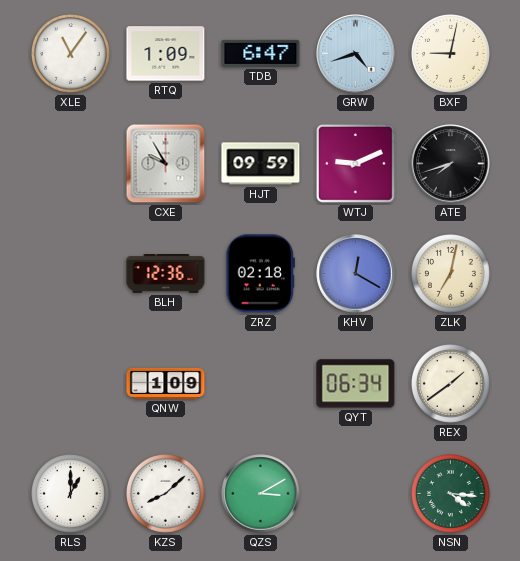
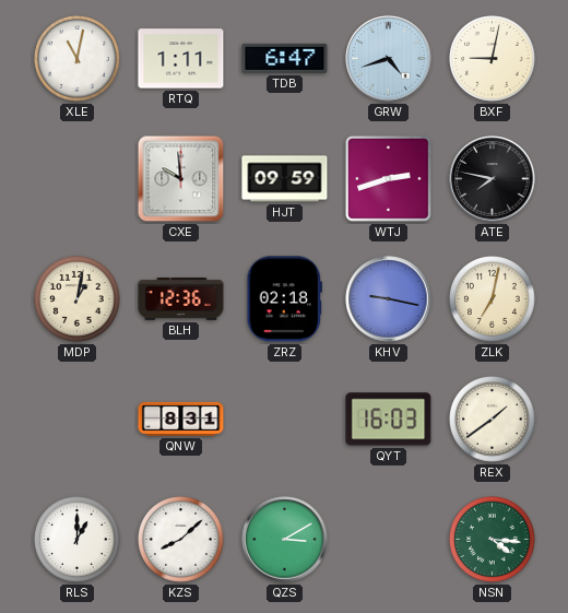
XLE: 11:06 -> 11:02
RTQ: 1:09 -> 1:11
CXE: 9:55 -> 9:59
WTJ: 9:11 -> 2:42
ATE: 7:42 -> 7:47
MDP: none -> 1:02
KHV: 12:20 -> 9:17
QNW: 1:09 -> 8:31
QYT: 06:34 -> 16:03
